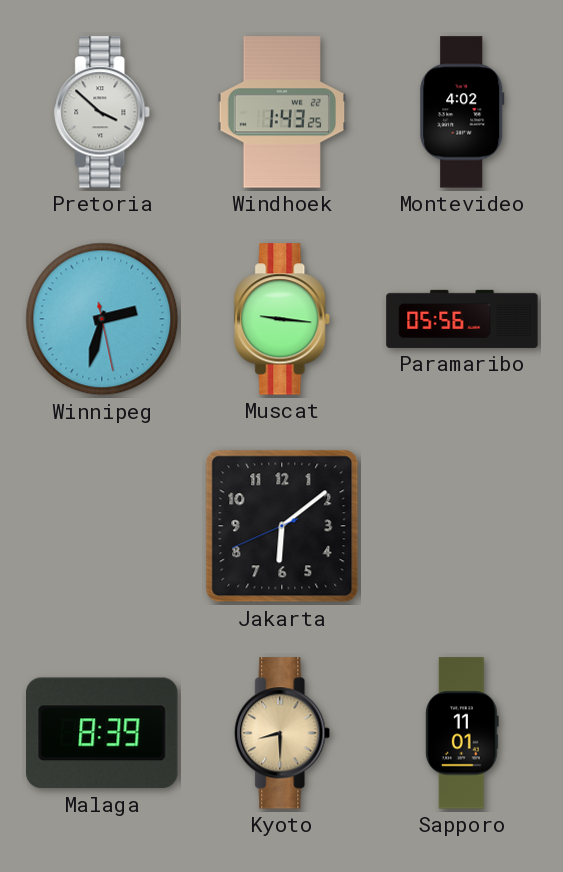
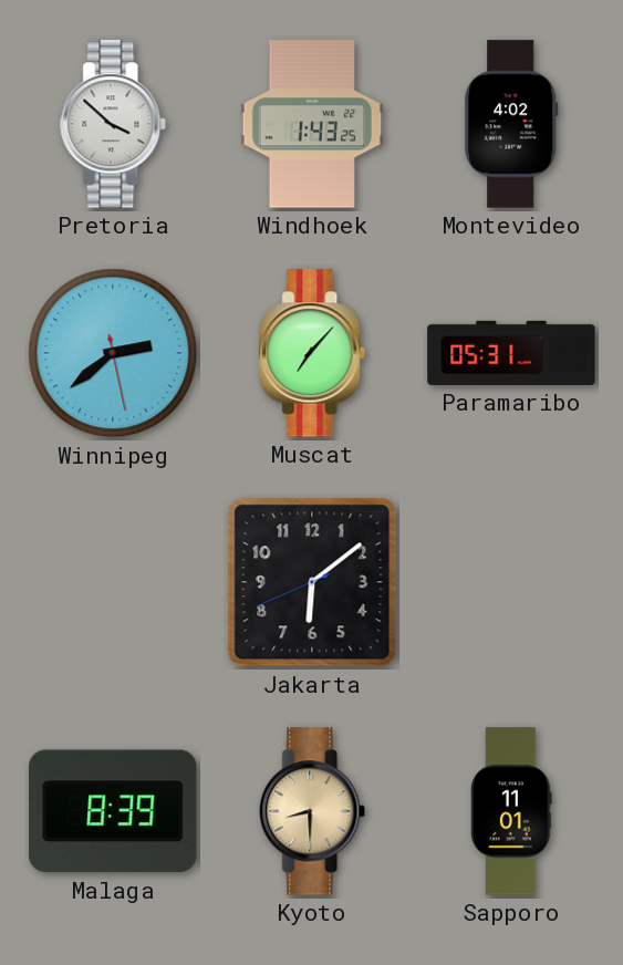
Winnipeg: 2:32 -> 2:38
Muscat: 9:16 -> 7:07
Paramaribo: 05:56 -> 05:31
